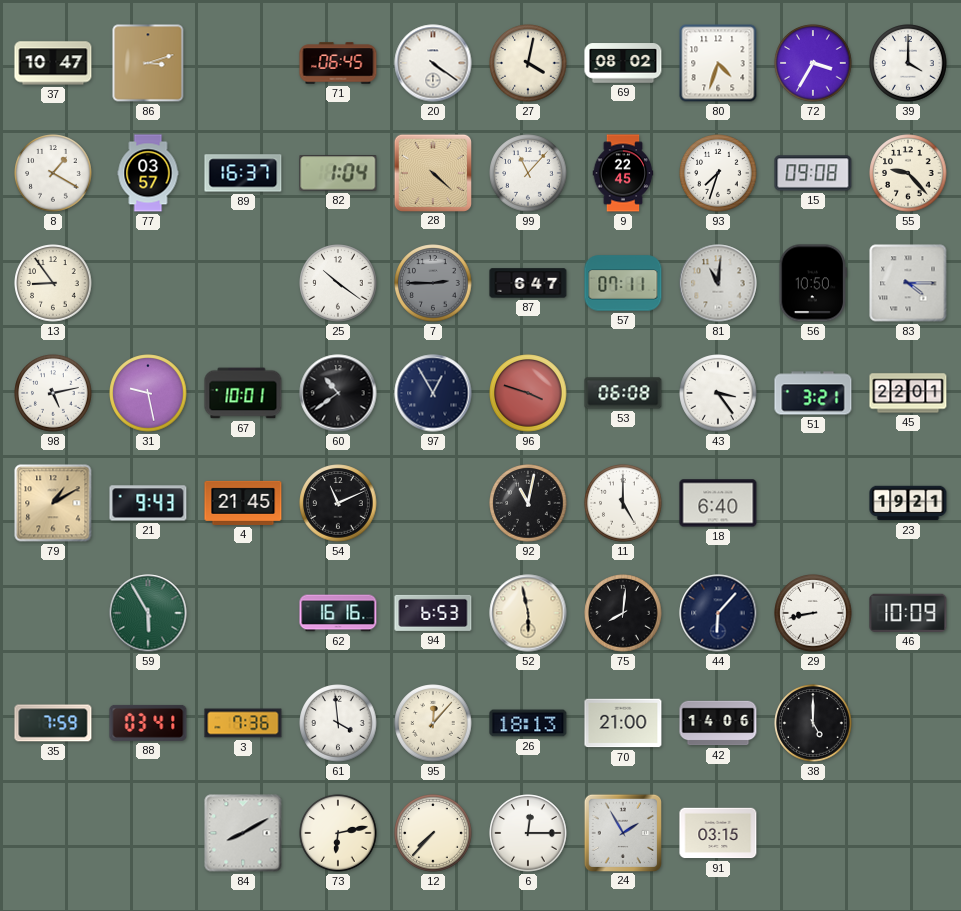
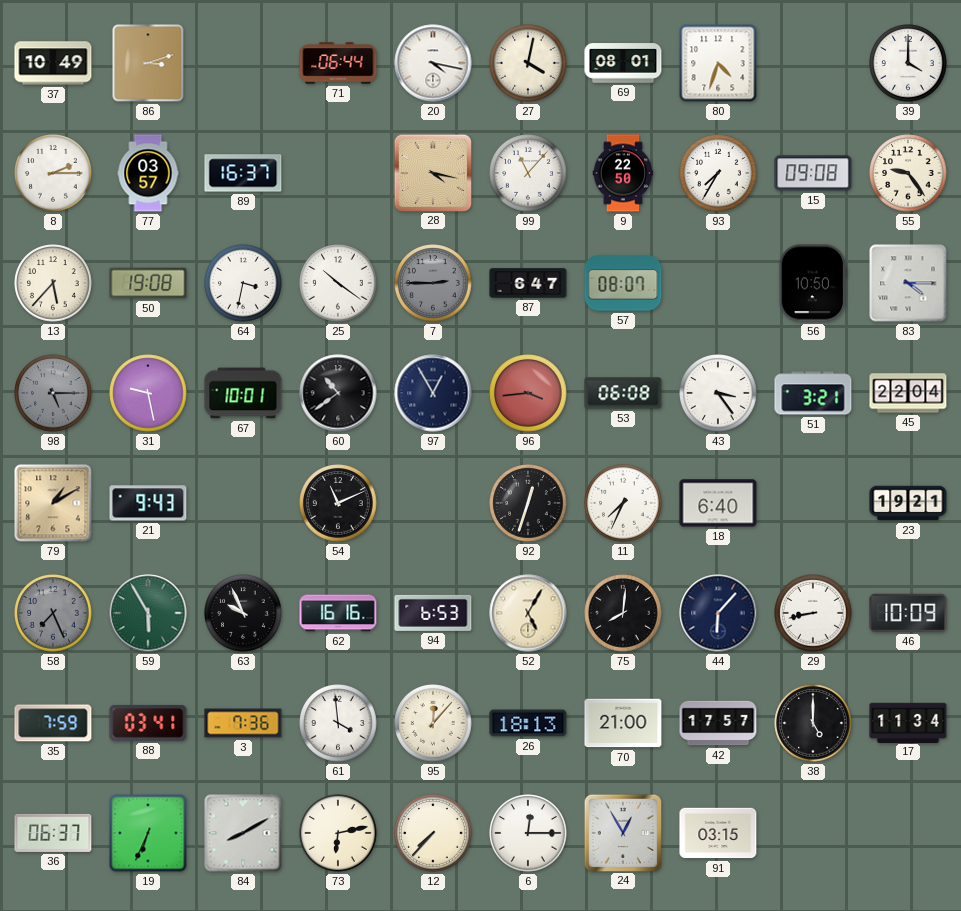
37: 10:47 -> 10:49
71: 06:45 -> 06:44
20: 4:21 -> 4:17
69: 08:02 -> 08:01
72: 3:35 -> none
8: 1:20 -> 2:15
82: 1:04 -> none
28: 4:22 -> 4:17
9: 22:45 -> 22:50
93: 7:33 -> 7:35
55: 9:23 -> 9:24
13: 8:54 -> 5:37
50: none -> 19:08
64: none -> 3:32
57: 07:11 -> 08:07
81: 11:01 -> none
98: 5:13 -> 5:15
98 dial: white -> grey
96: 3:48 -> 3:44
45: 22:01 -> 22:04
4: 21:45 -> none
92: 11:02 -> 12:33
11: 5:00 -> 7:34
58: none -> 7:26
63: none -> 9:56
52: 5:58 -> 5:05
42: 14:06 -> 17:57
17: none -> 11:34
36: none -> 06:37
19: none -> 6:34
24: 1:55 -> 12:55
